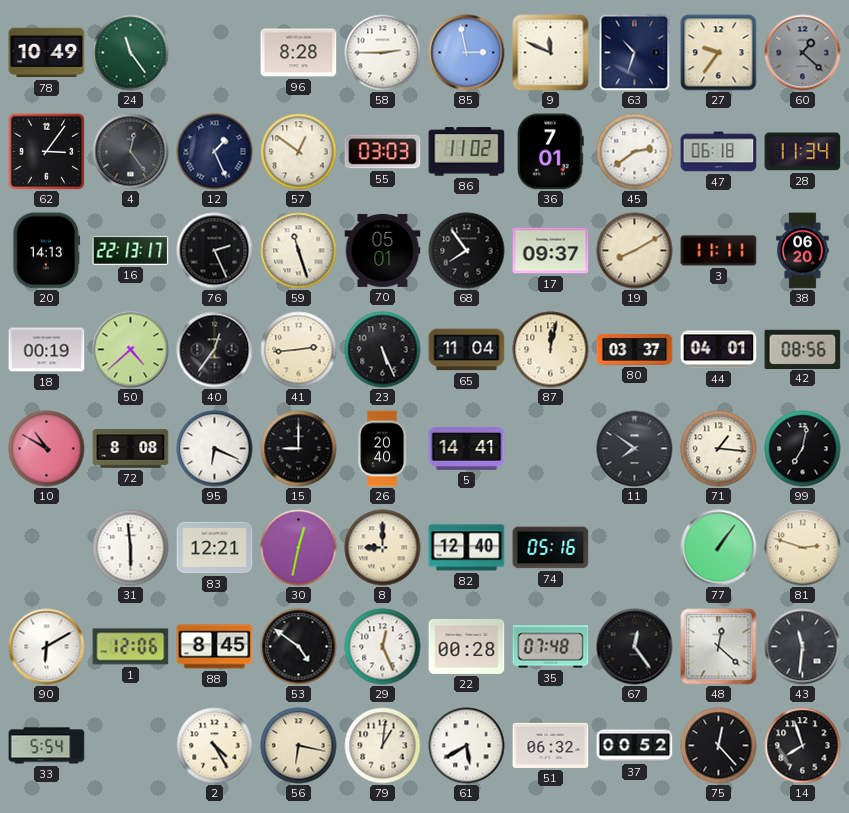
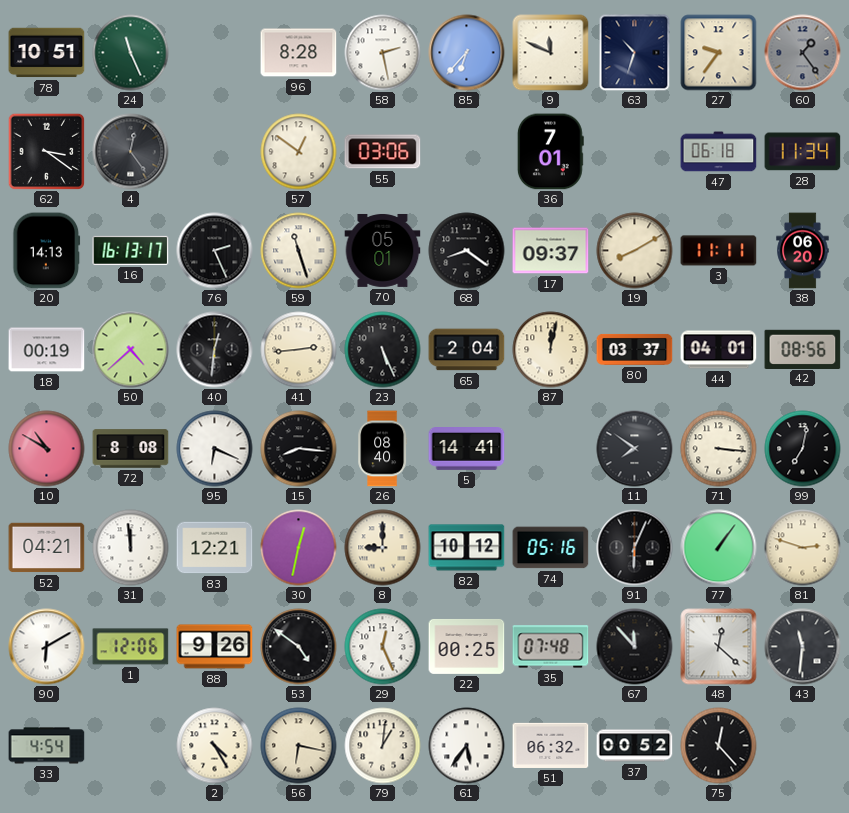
78: 10:49 -> 10:51
24: 11:24 -> 11:26
58: 2:45 -> 2:28
85: 2:58 -> 6:37
60: 1:22 -> 1:24
62: 3:06 -> 3:21
12: 1:26 -> none
55: 03:03 -> 03:06
86: 11:02 -> none
45: 2:39 -> none
16: 22:13 -> 16:13
68: 7:54 -> 8:21
40: 12:36 -> 12:31
65: 11:04 -> 2:04
15: 9:00 -> 8:16
26: 20:40 -> 08:40
71: 1:16 -> 3:16
52: none -> 04:21
31: 5:59 -> 11:59
82: 12:40 -> 10:12
91: none -> 6:04
88: 8:45 -> 9:26
22: 00:28 -> 00:25
67: 12:24 -> 11:53
33: 5:54 -> 4:54
61: 5:40 -> 5:36
14: 7:57 -> none
